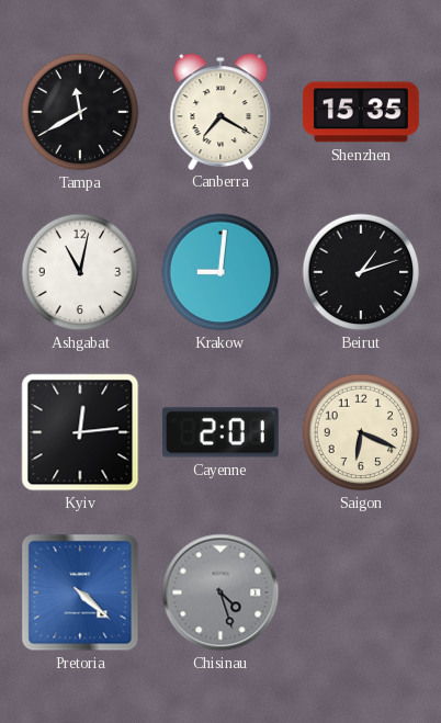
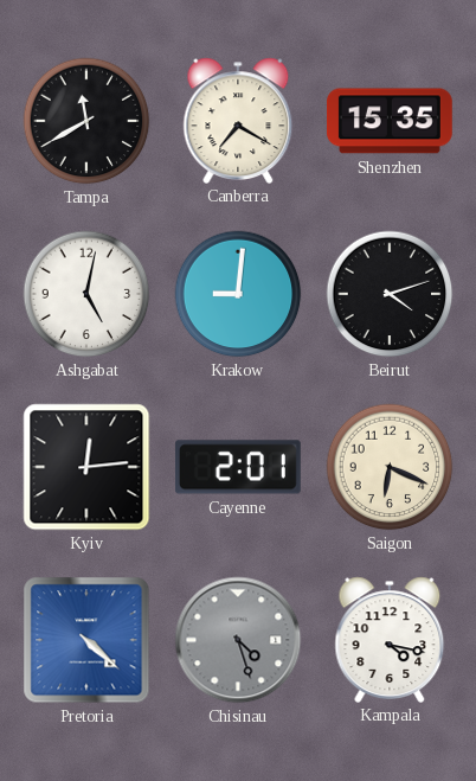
Ashgabat: 11:02 -> 5:02
Beirut: 1:12 -> 4:12
Kampala: none -> 4:17
